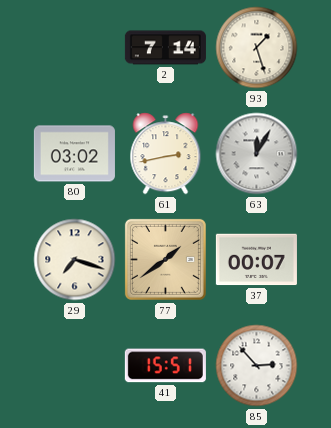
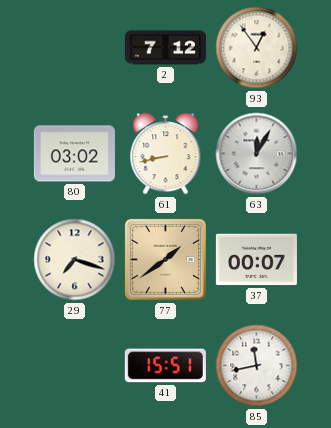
2: 7:14 -> 7:12
93: 1:27 -> 12:54
61: 2:43 -> 8:43
85: 2:53 -> 11:43
